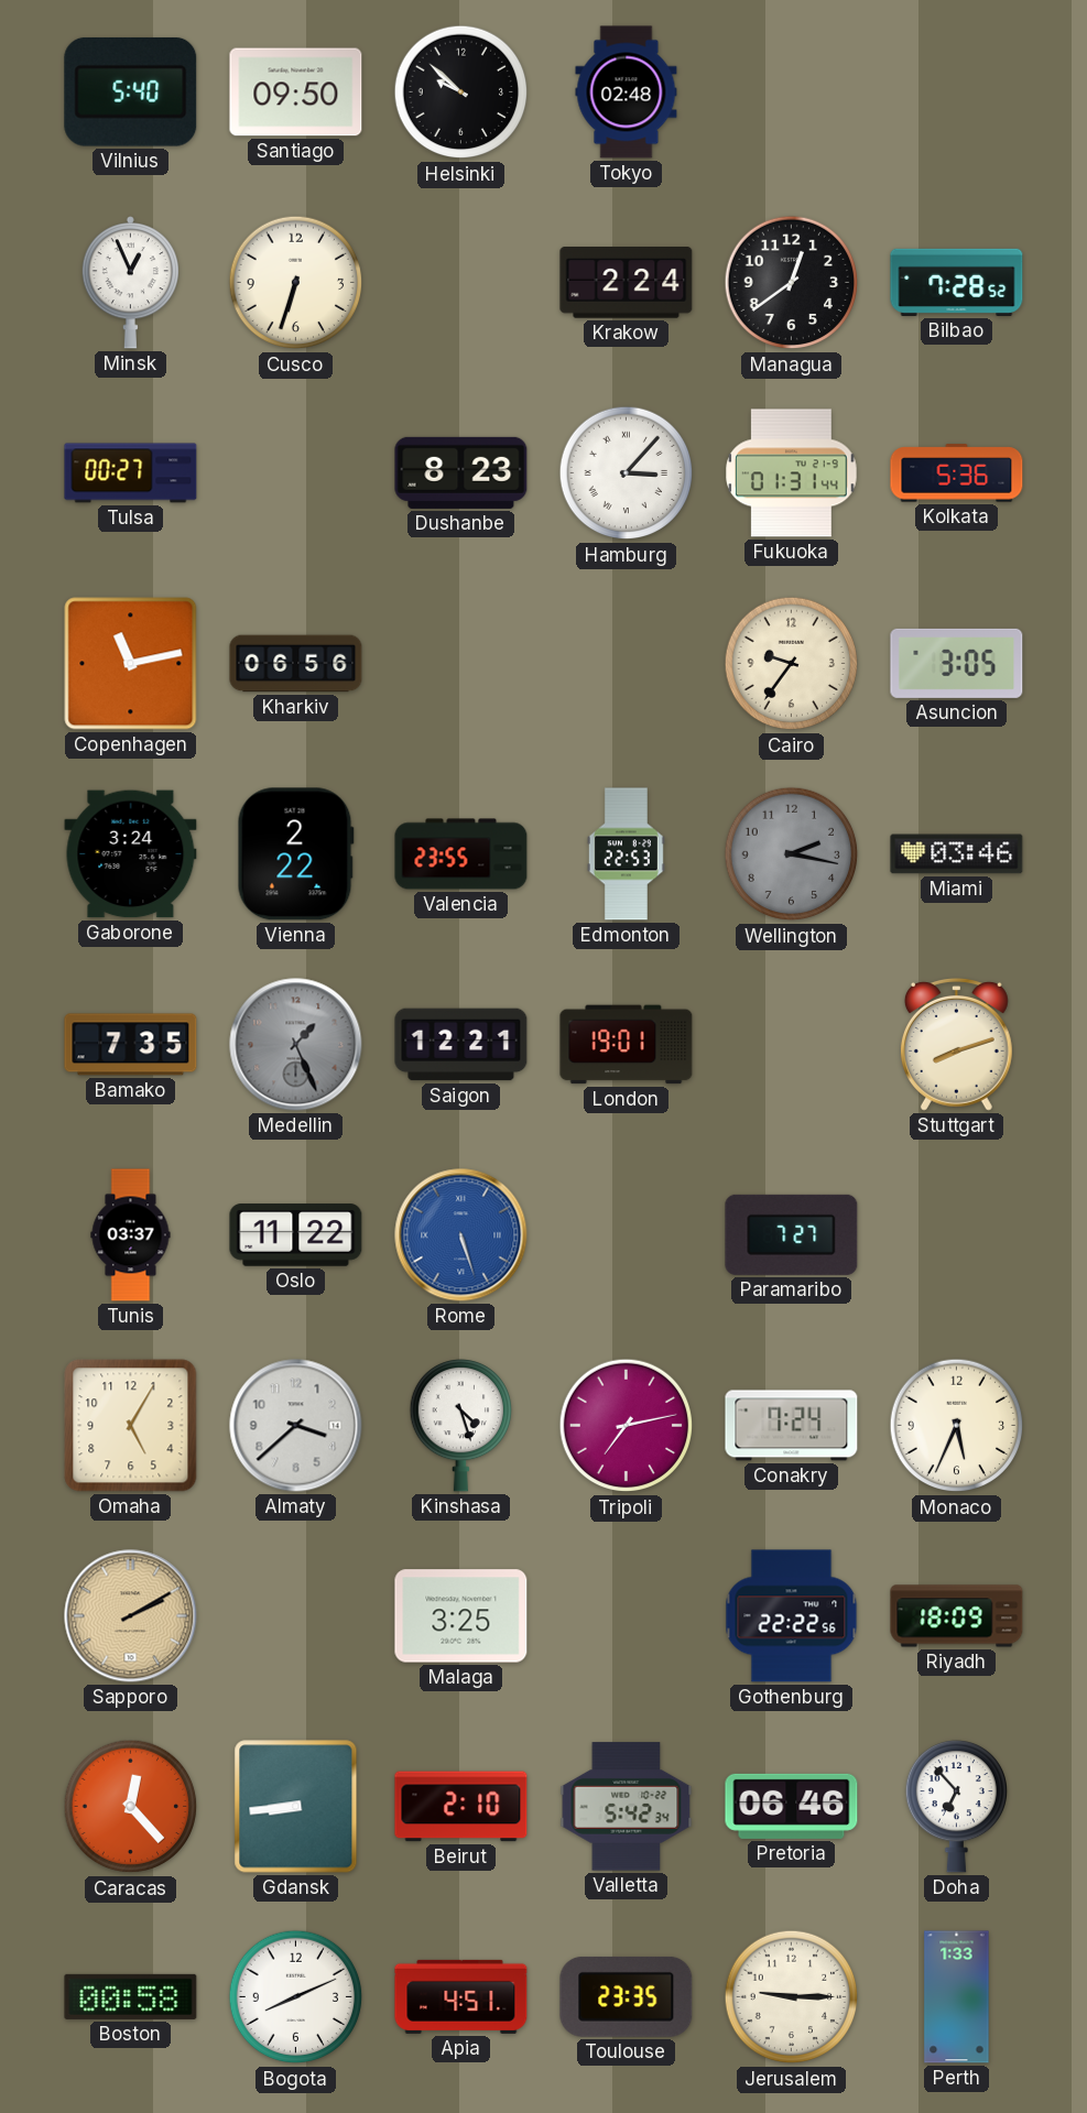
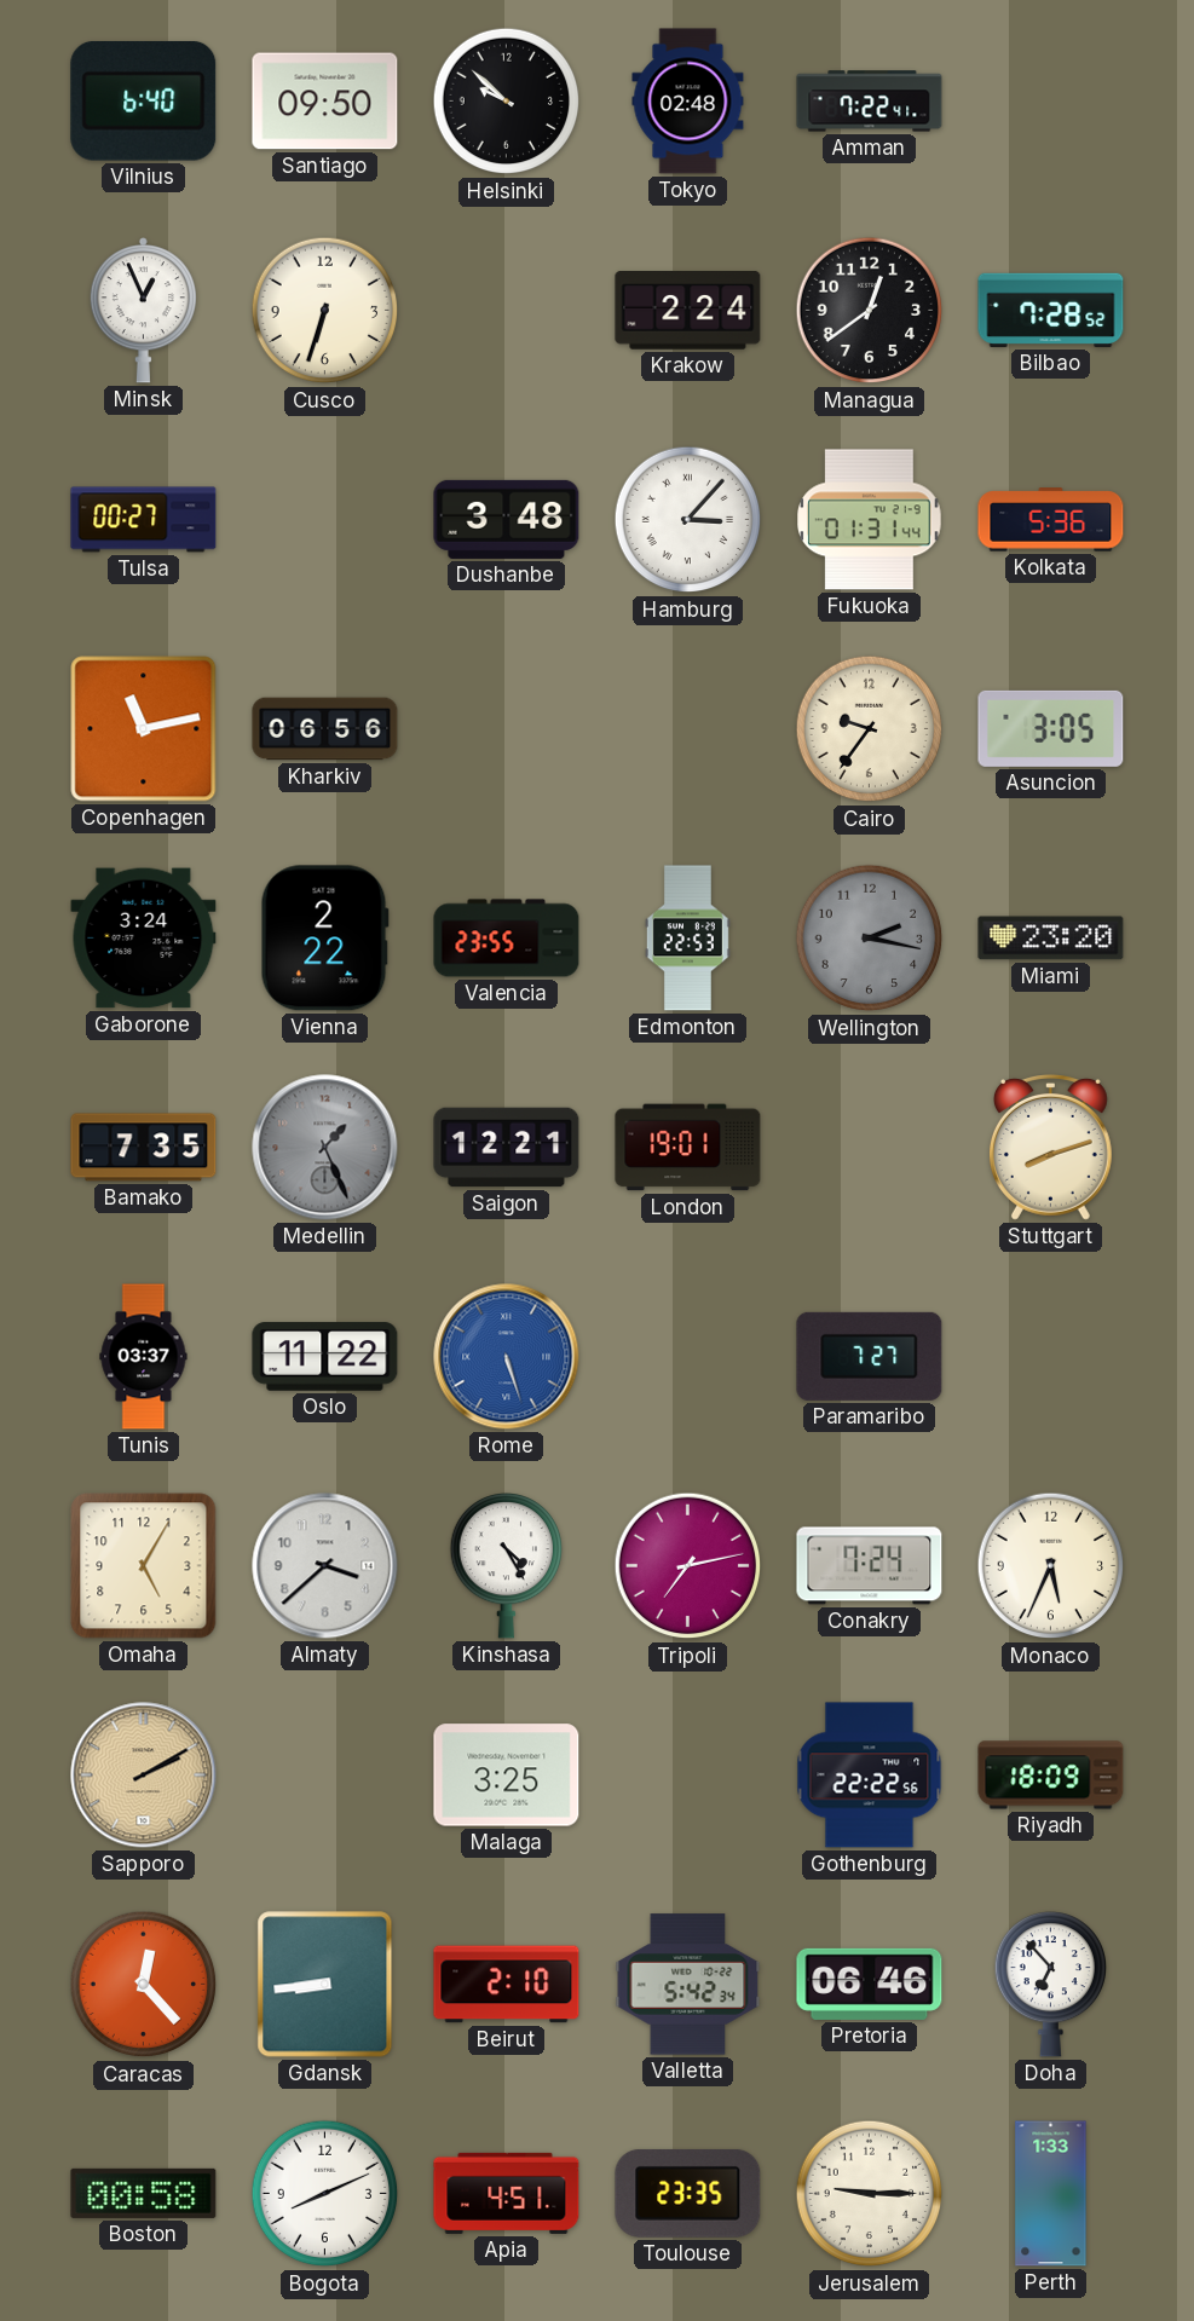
Vilnius: 5:40 -> 6:40
Amman: none -> 7:22
Dushanbe: 8:23 -> 3:48
Miami: 03:46 -> 23:20
Kinshasa: 4:27 -> 4:25
